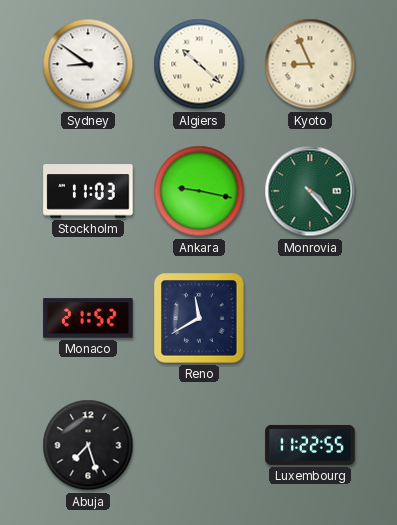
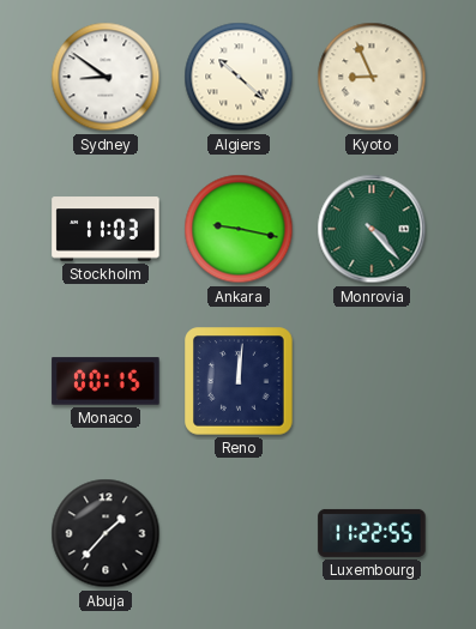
Monaco: 21:52 -> 00:15
Reno: 11:40 -> 12:01
Abuja: 7:27 -> 1:37
